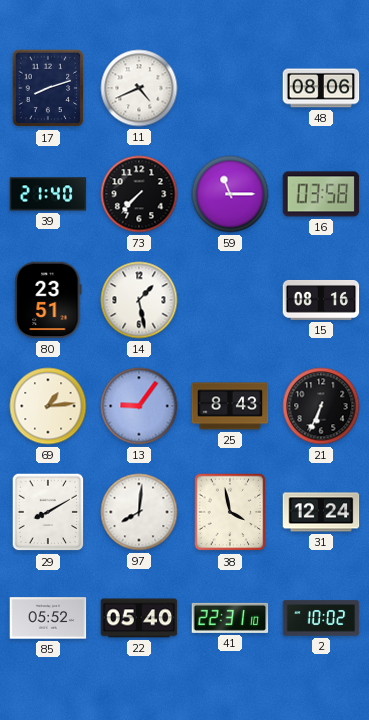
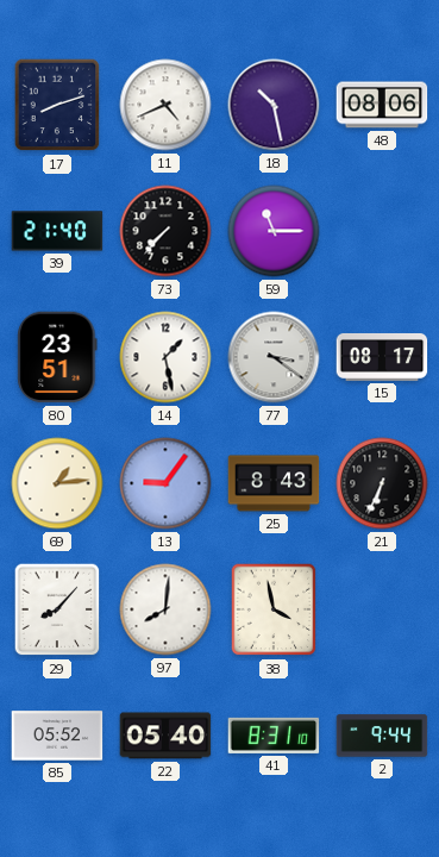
18: none -> 10:28
16: 03:58 -> none
77: none -> 3:21
15: 08:16 -> 08:17
29: 8:10 -> 8:07
31: 12:24 -> none
41: 22:31 -> 8:31
2: 10:02 -> 9:44
